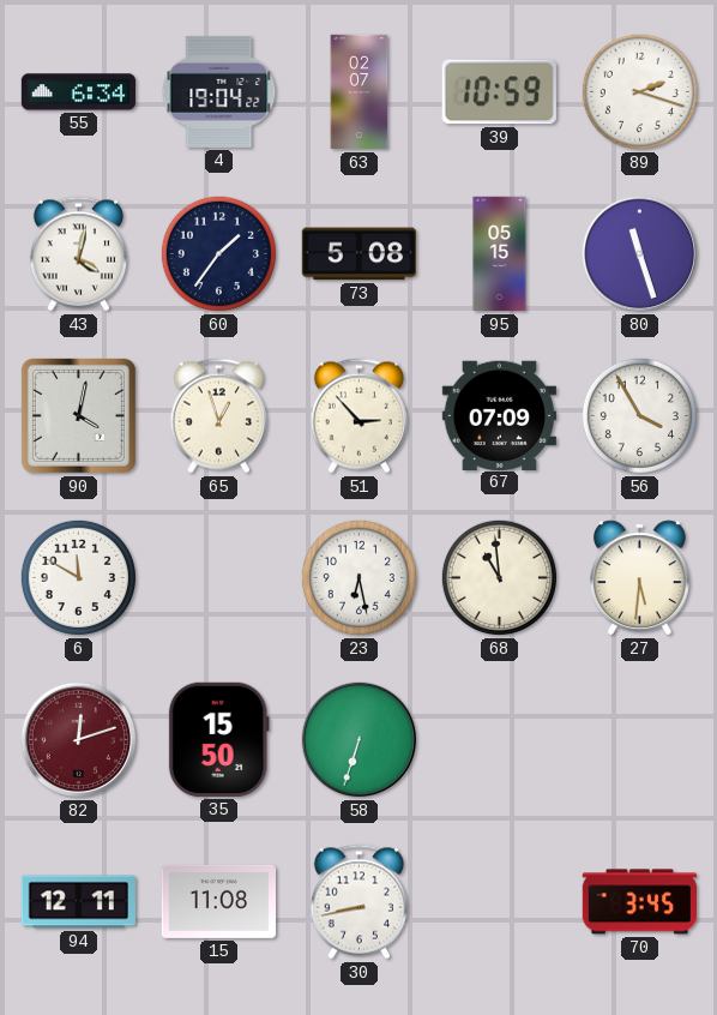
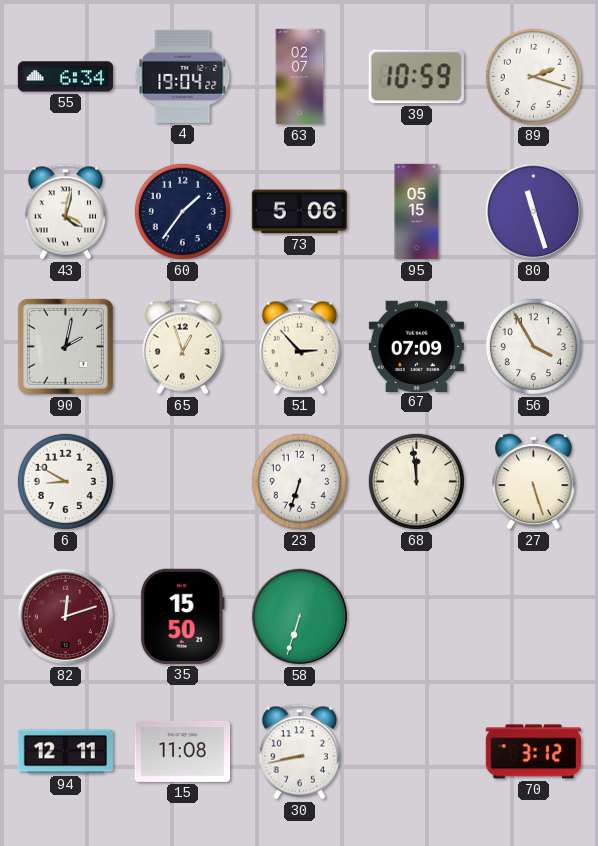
73: 5:08 -> 5:06
90: 4:02 -> 2:02
6: 11:50 -> 8:50
23: 6:28 -> 6:33
68: 10:59 -> 11:59
27: 5:31 -> 5:27
70: 3:45 -> 3:12
